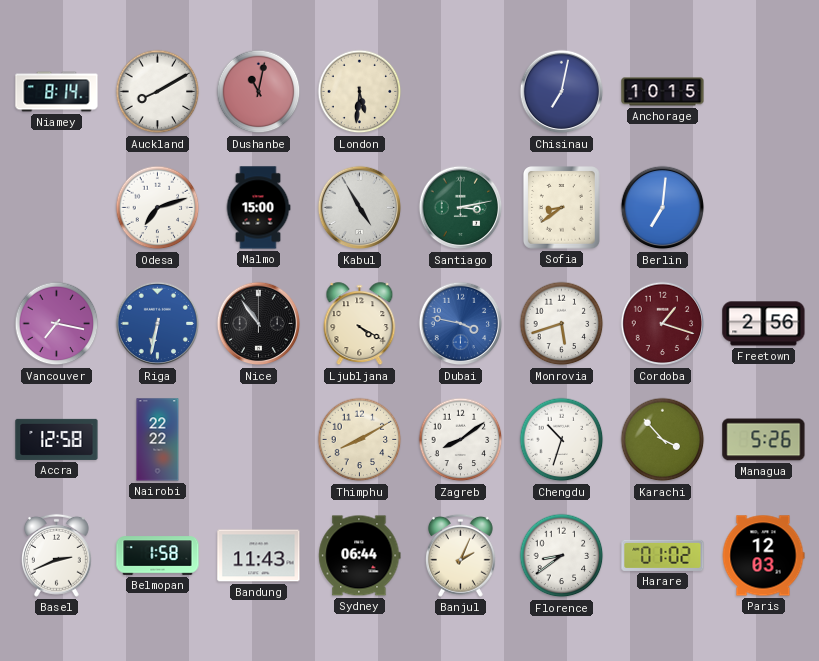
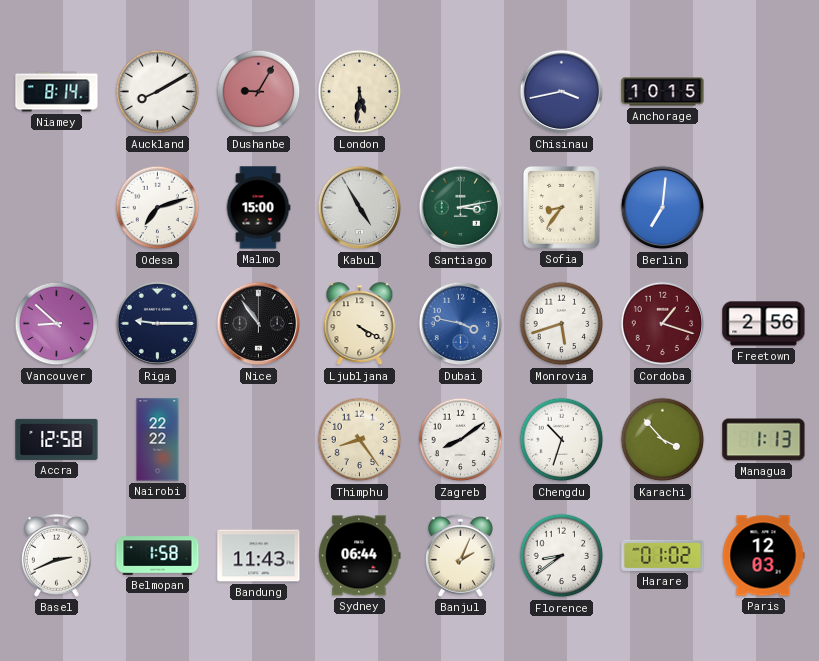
Dushanbe: 11:02 -> 9:05
Chisinau: 7:02 -> 3:43
Sofia: 8:39 -> 8:36
Vancouver: 7:17 -> 8:52
Riga: 6:32 -> 9:15
Riga dial: blue -> navy
Thimphu: 8:10 -> 8:24
Managua: 5:26 -> 1:13
